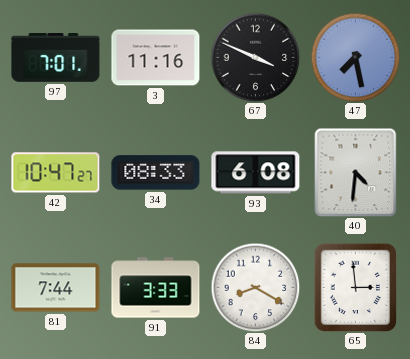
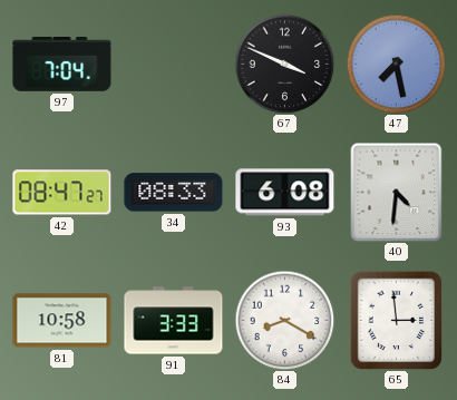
97: 7:01 -> 7:04
3: 11:16 -> none
42: 10:47 -> 08:47
81: 7:44 -> 10:58
